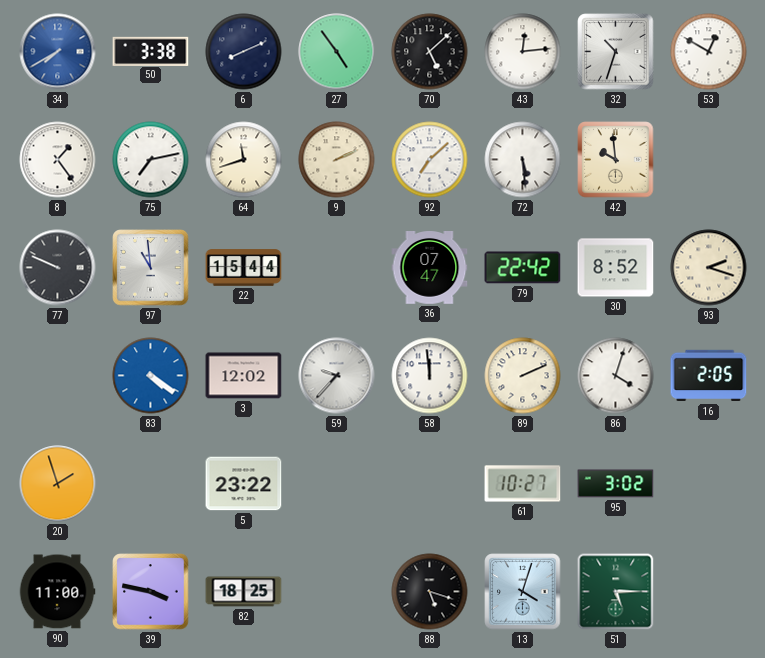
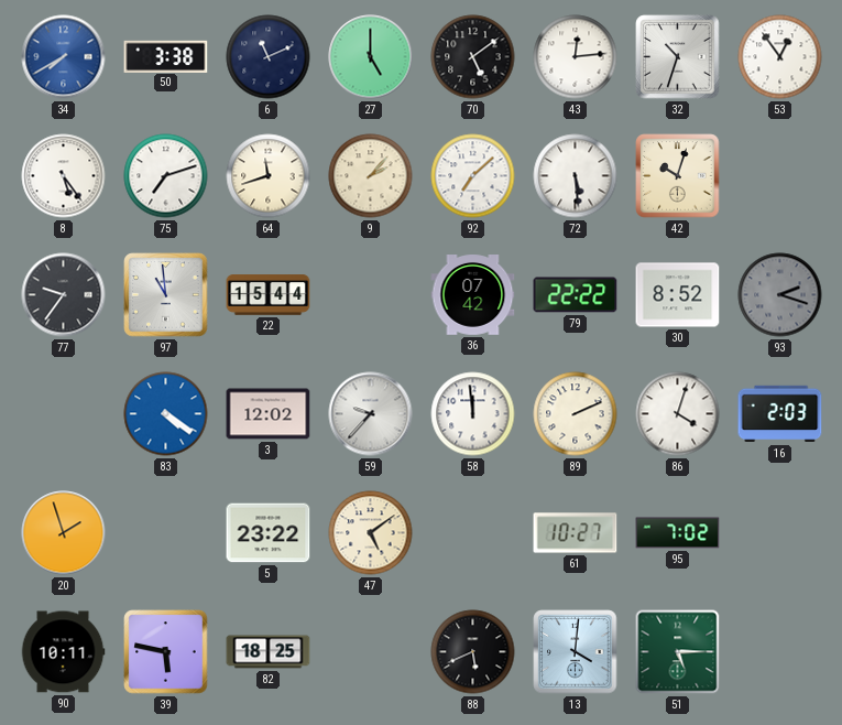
6: 8:11 -> 11:11
27: 4:54 -> 5:00
70: 5:08 -> 5:09
53: 12:50 -> 12:54
8: 1:24 -> 5:24
75: 7:13 -> 7:12
9: 2:11 -> 2:07
42: 9:59 -> 10:03
77: 9:49 -> 9:36
36: 07:47 -> 07:42
79: 22:42 -> 22:22
93 dial: cream -> grey
16: 2:05 -> 2:03
47: none -> 5:09
95: 3:02 -> 7:02
90: 11:00 -> 10:11
39: 3:47 -> 5:47
88: 5:18 -> 5:41
13: 4:03 -> 4:01
